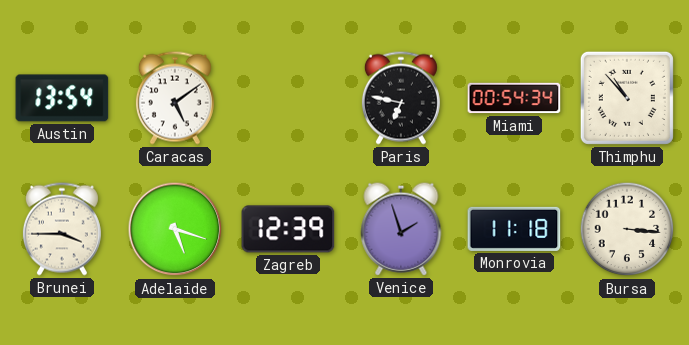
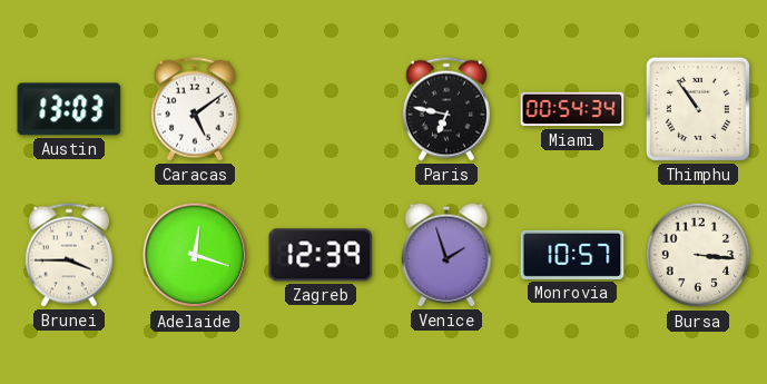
Austin: 13:54 -> 13:03
Thimphu: 10:53 -> 10:54
Adelaide: 5:18 -> 12:18
Monrovia: 11:18 -> 10:57
